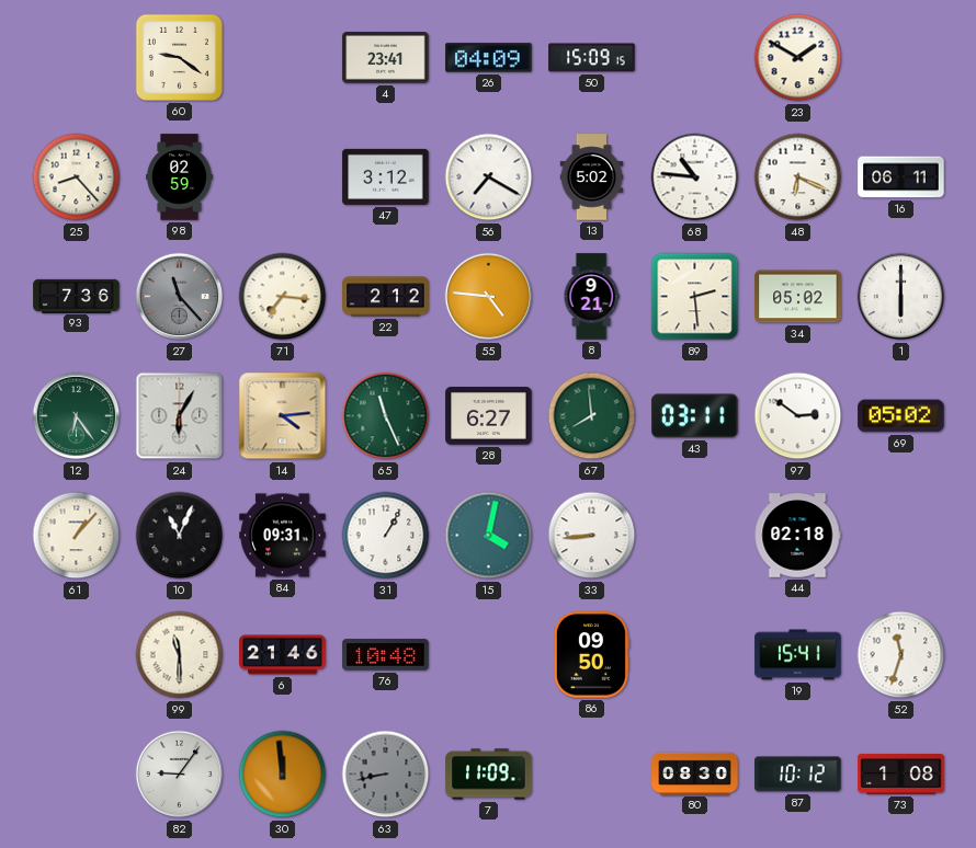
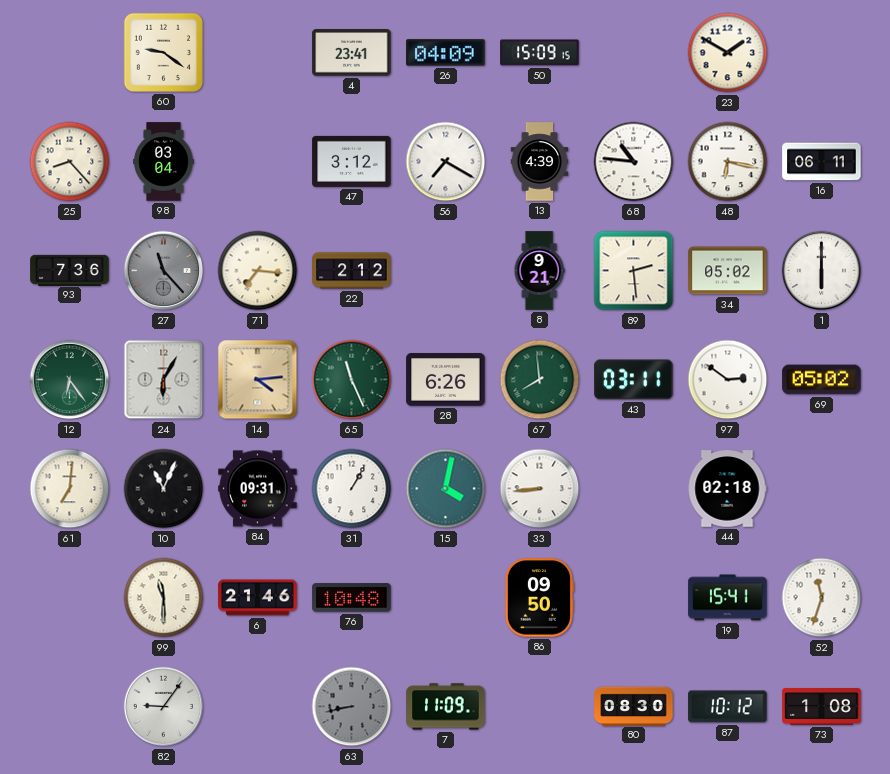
98: 02:59 -> 03:04
13: 5:02 -> 4:39
48: 6:19 -> 6:17
55: 4:46 -> none
28: 6:27 -> 6:26
61: 1:07 -> 7:01
30: 11:59 -> none
